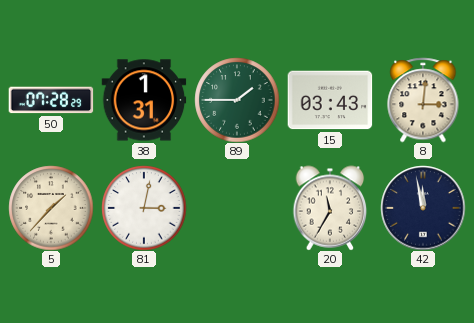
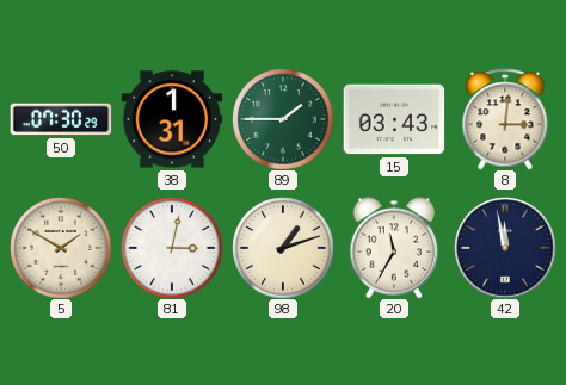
50: 07:28 -> 07:30
5: 1:37 -> 1:50
98: none -> 1:12
